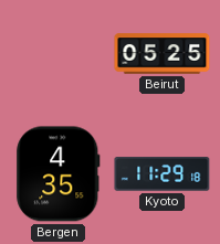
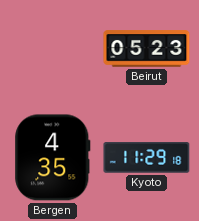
Beirut: 05:25 -> 05:23
